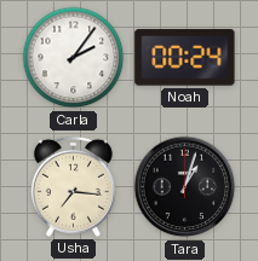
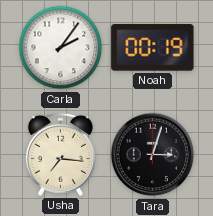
Noah: 00:24 -> 00:19
Tara: 1:03 -> 3:03
